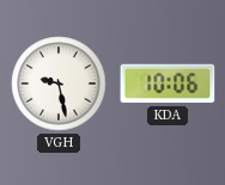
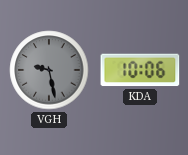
VGH dial: white -> grey
